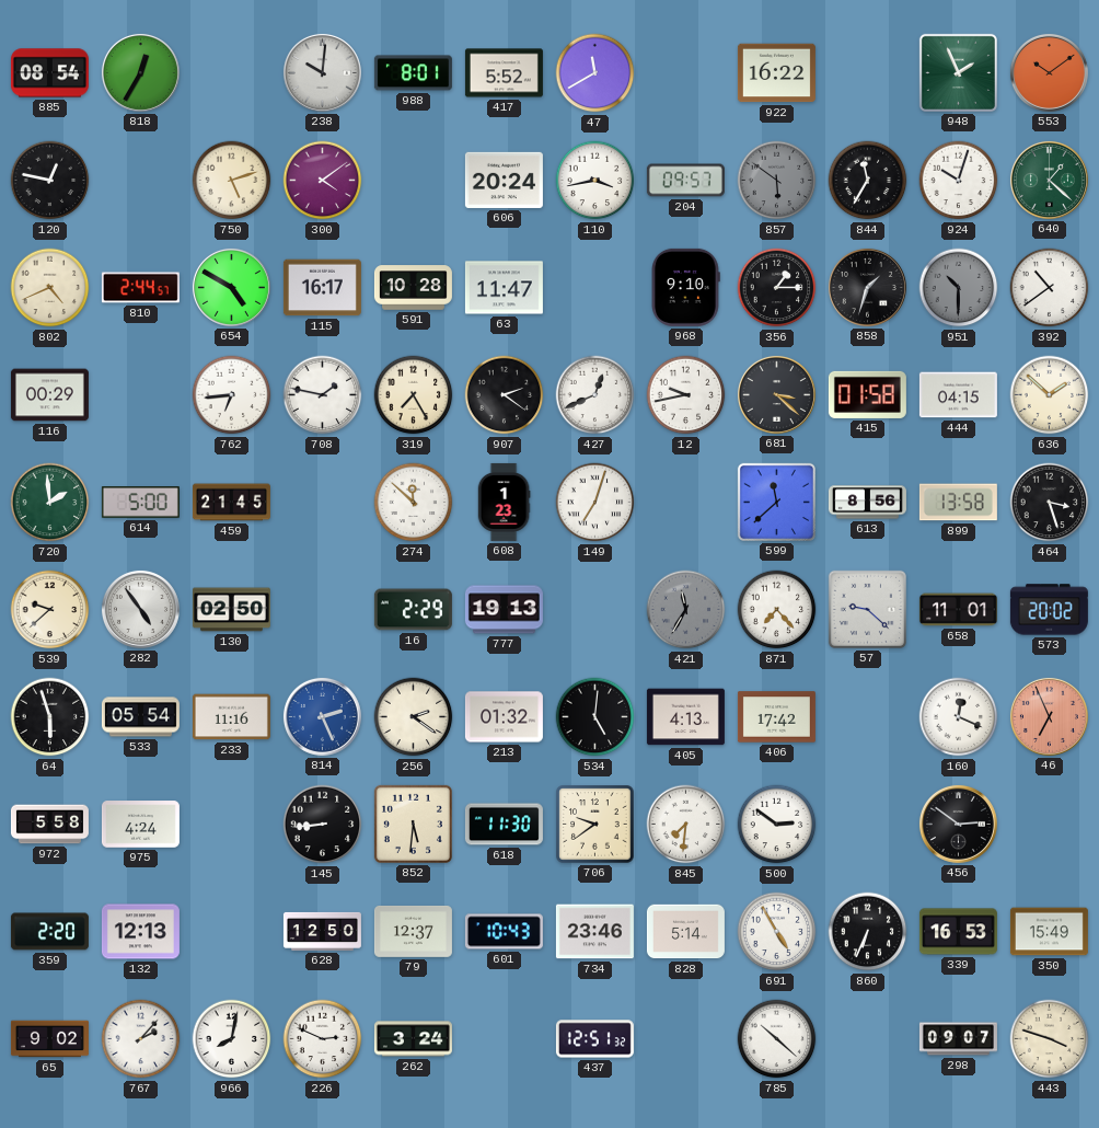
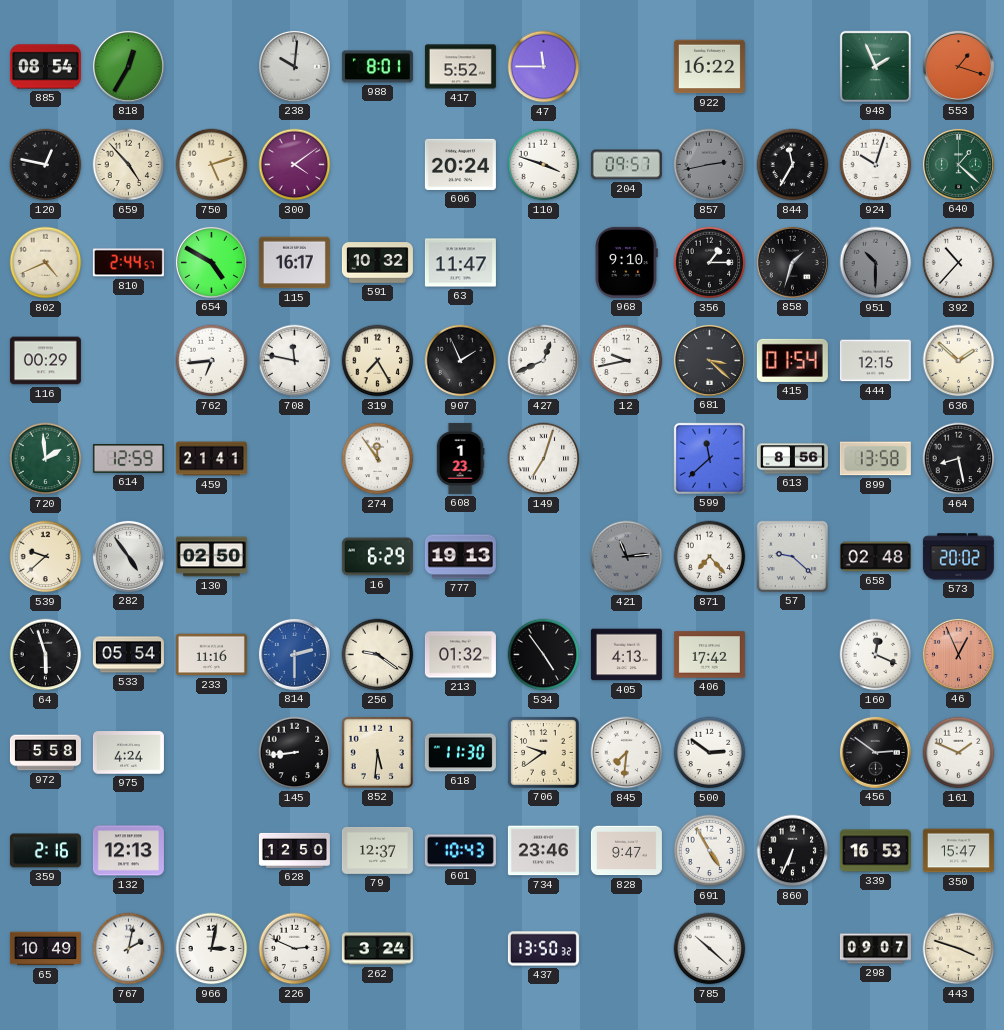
47: 11:40 -> 11:45
553: 10:09 -> 1:18
659: none -> 4:53
110: 3:43 -> 3:48
857: 5:51 -> 2:43
591: 10:28 -> 10:32
392: 10:39 -> 10:37
708: 1:47 -> 11:47
907: 2:21 -> 1:56
415: 01:58 -> 01:54
444: 04:15 -> 12:15
614: 5:00 -> 12:59
459: 21:45 -> 21:41
274: 11:52 -> 11:54
464: 3:27 -> 8:28
16: 2:29 -> 6:29
421: 11:35 -> 11:14
658: 11:01 -> 02:48
814: 2:26 -> 2:30
256: 2:21 -> 9:21
534: 5:01 -> 4:54
46: 6:56 -> 12:56
161: none -> 1:49
359: 2:20 -> 2:16
828: 5:14 -> 9:47
350: 15:49 -> 15:47
65: 9:02 -> 10:49
767: 2:07 -> 2:02
966: 8:02 -> 3:02
437: 12:51 -> 13:50
